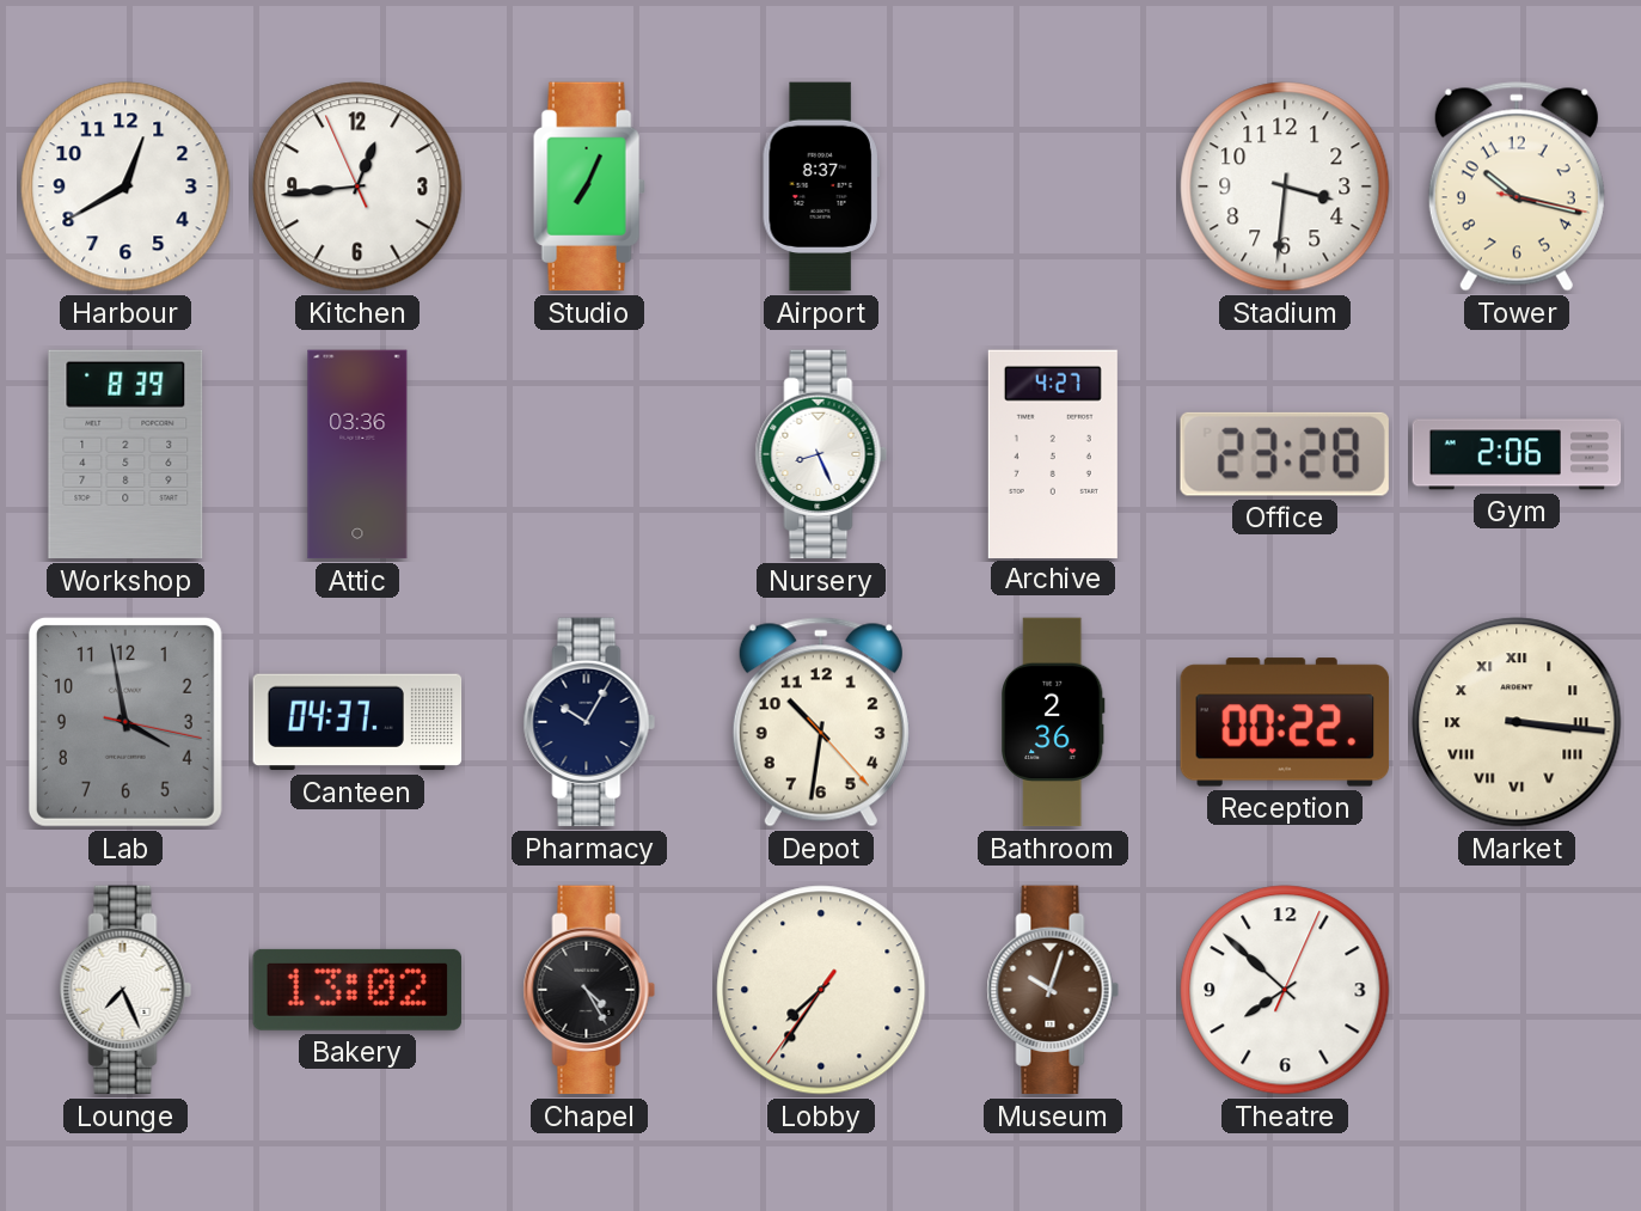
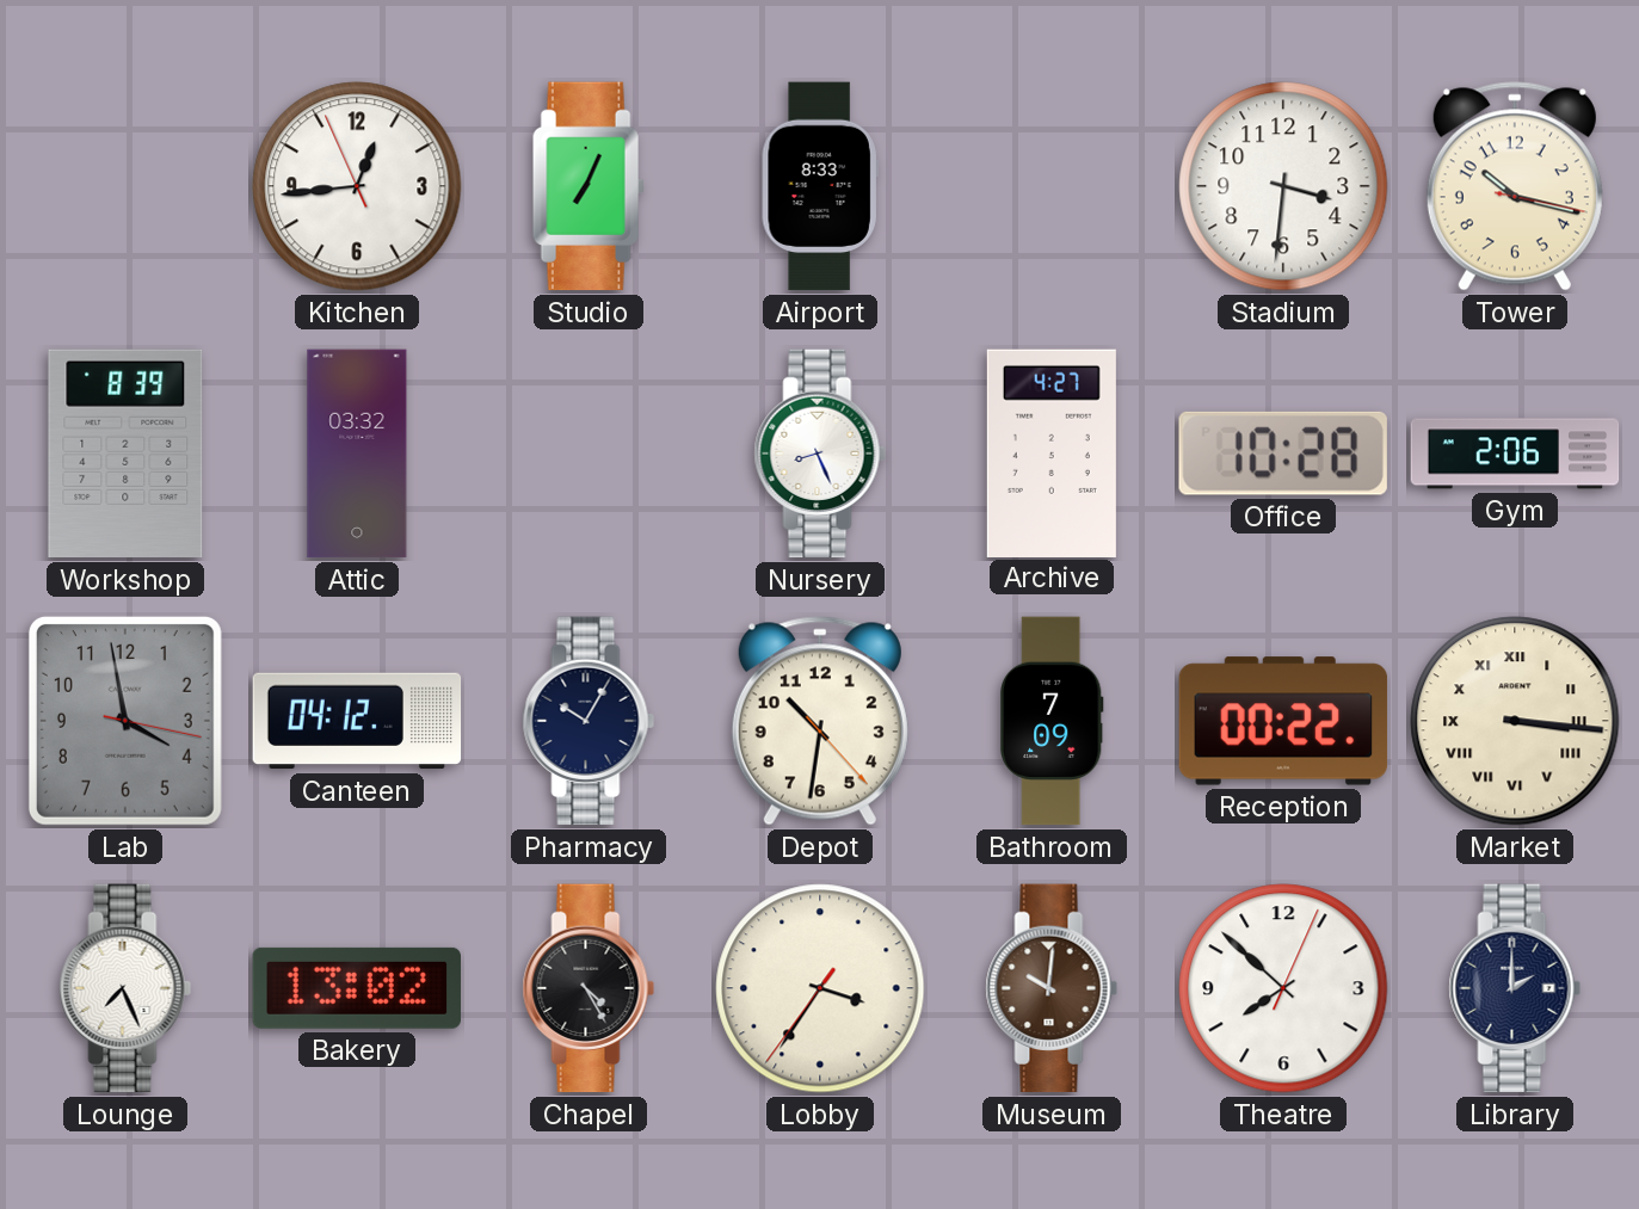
Harbour: 12:40 -> none
Airport: 8:37 -> 8:33
Attic: 03:36 -> 03:32
Office: 23:28 -> 10:28
Canteen: 04:37 -> 04:12
Bathroom: 2:36 -> 7:09
Lobby: 7:35 -> 3:35
Museum: 10:03 -> 10:01
Library: none -> 2:00
